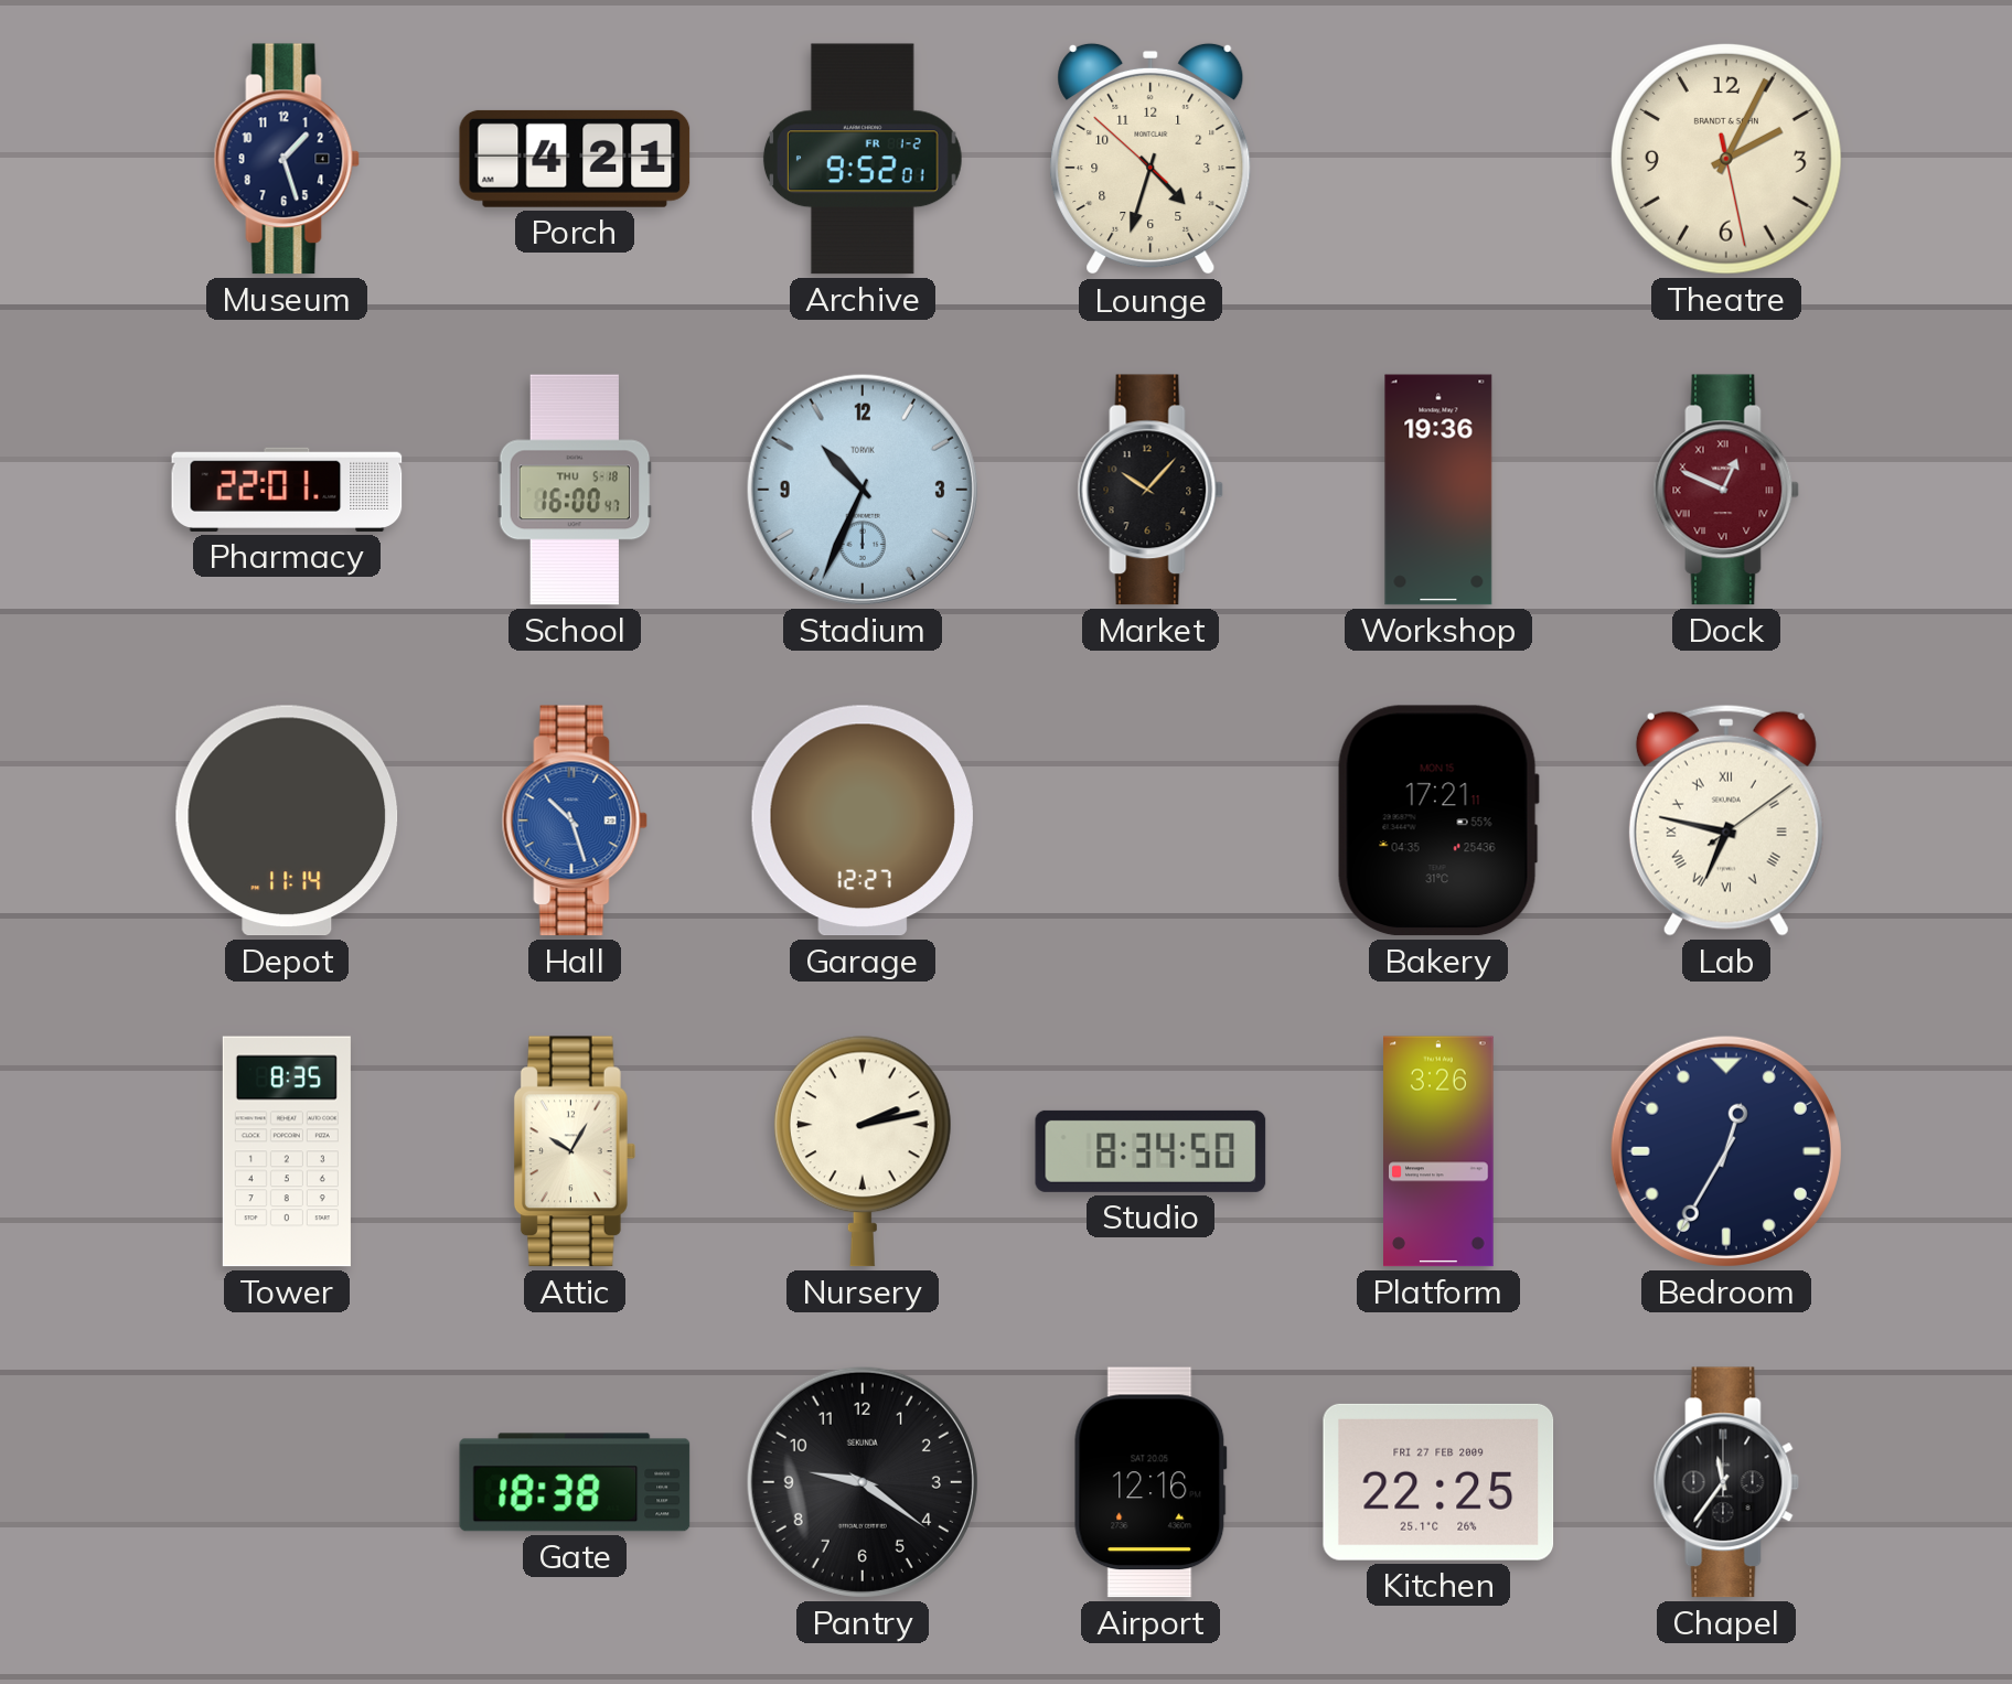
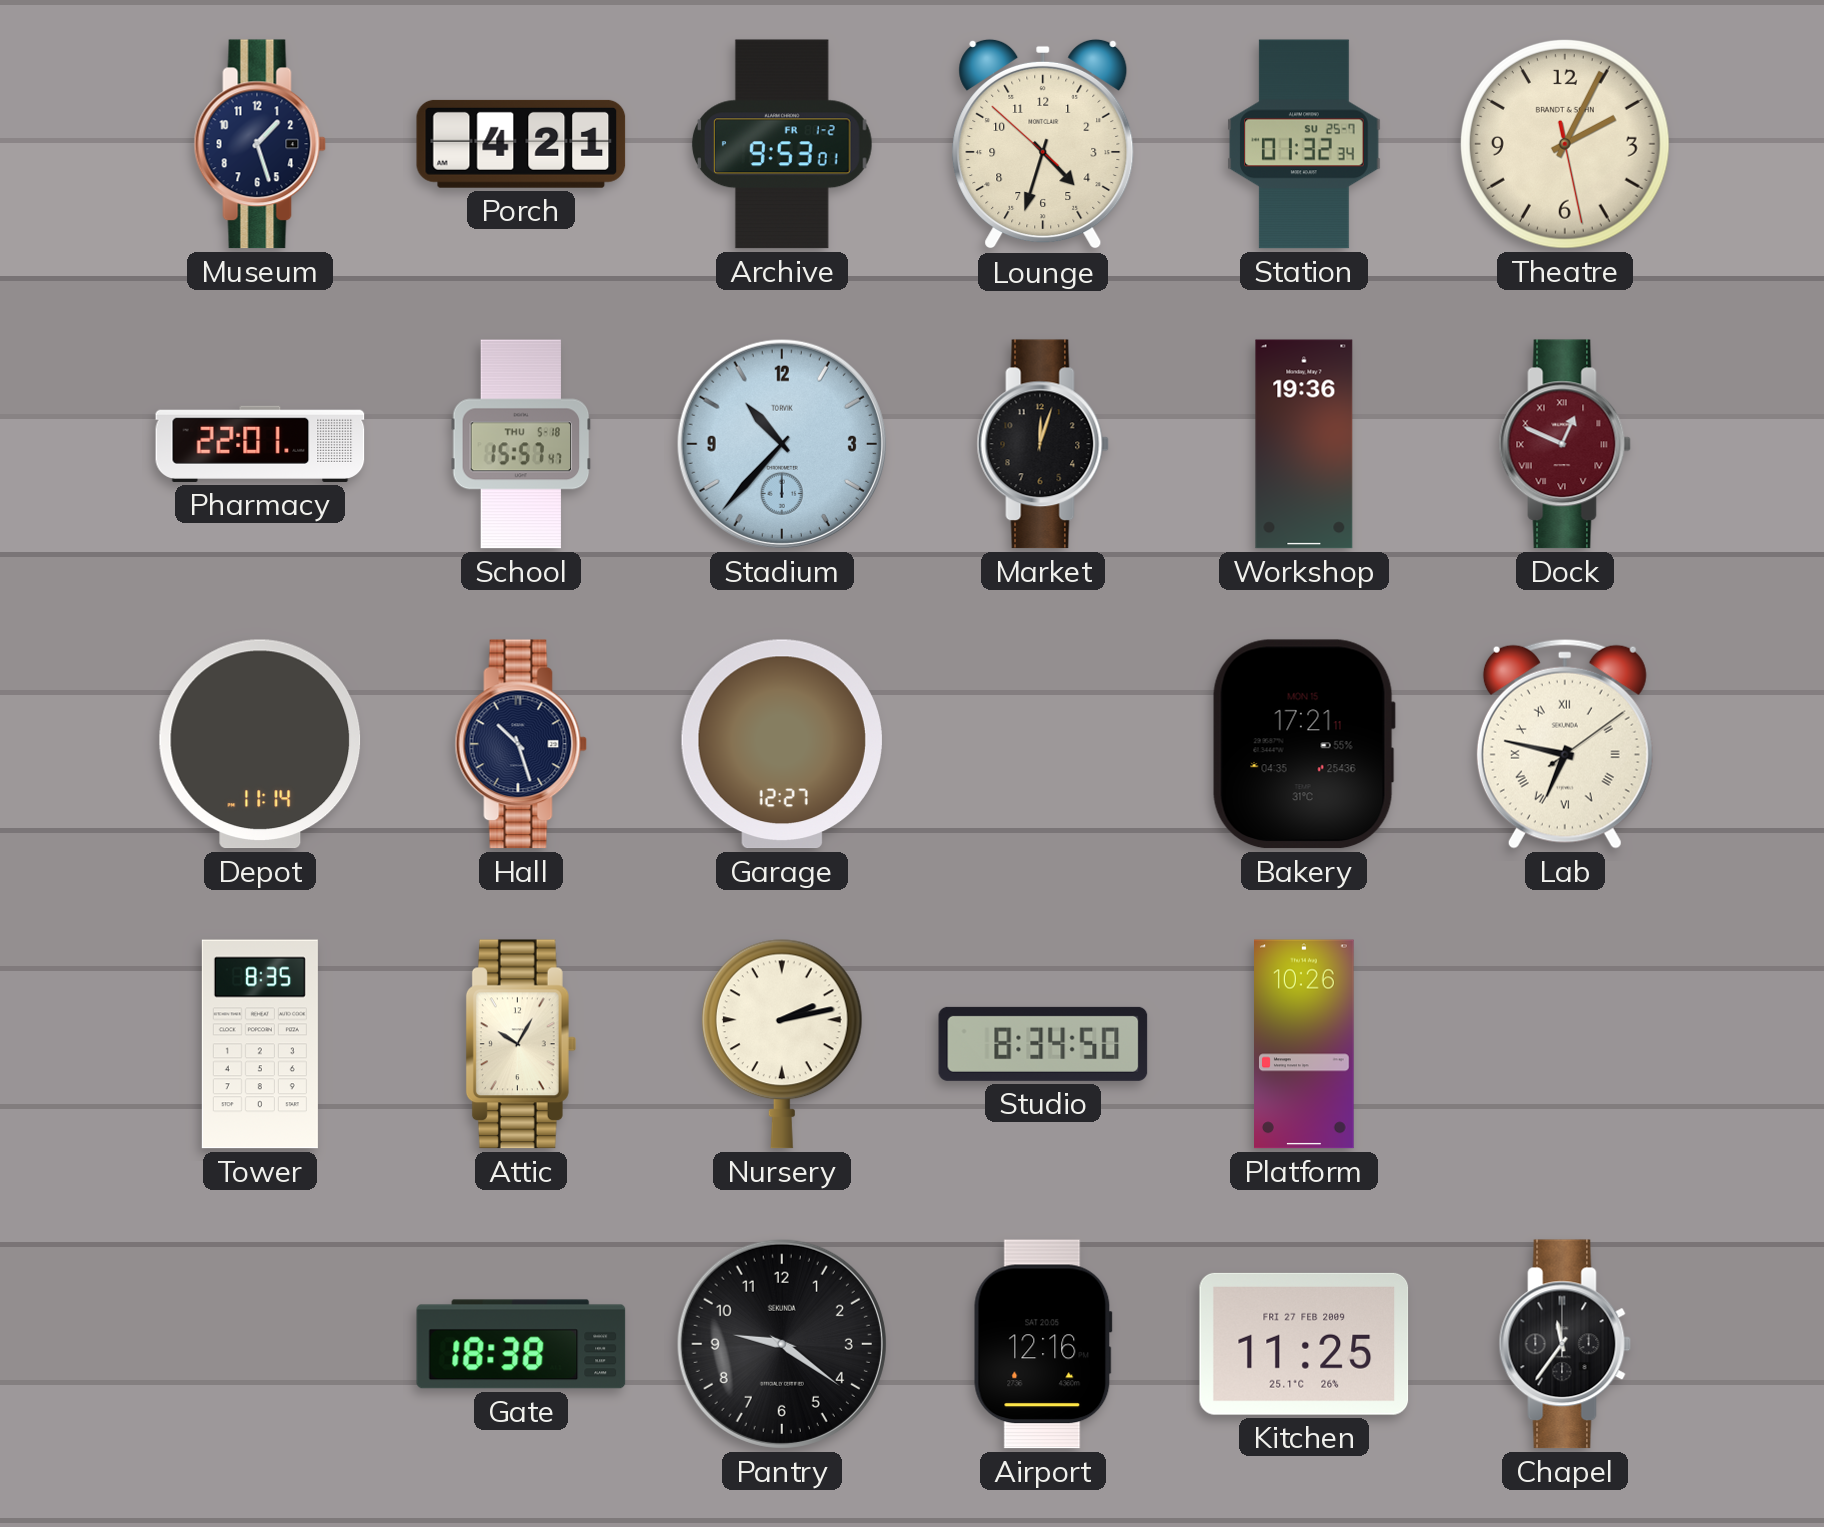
Archive: 9:52 -> 9:53
Station: none -> 01:32
School: 16:00 -> 15:57
Stadium: 10:34 -> 10:37
Market: 10:07 -> 12:03
Hall dial: blue -> navy
Platform: 3:26 -> 10:26
Bedroom: 12:35 -> none
Kitchen: 22:25 -> 11:25
